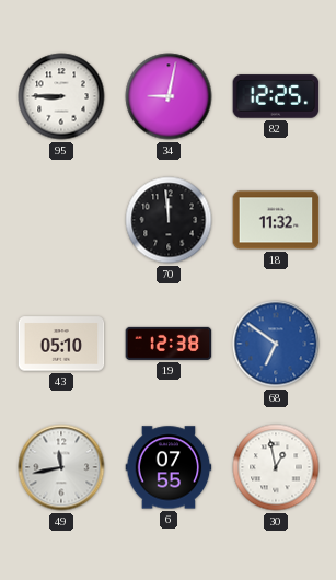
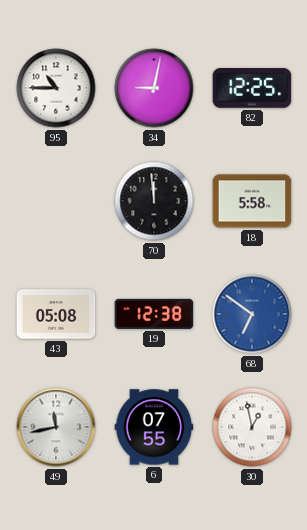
95: 8:45 -> 10:45
18: 11:32 -> 5:58
43: 05:10 -> 05:08
